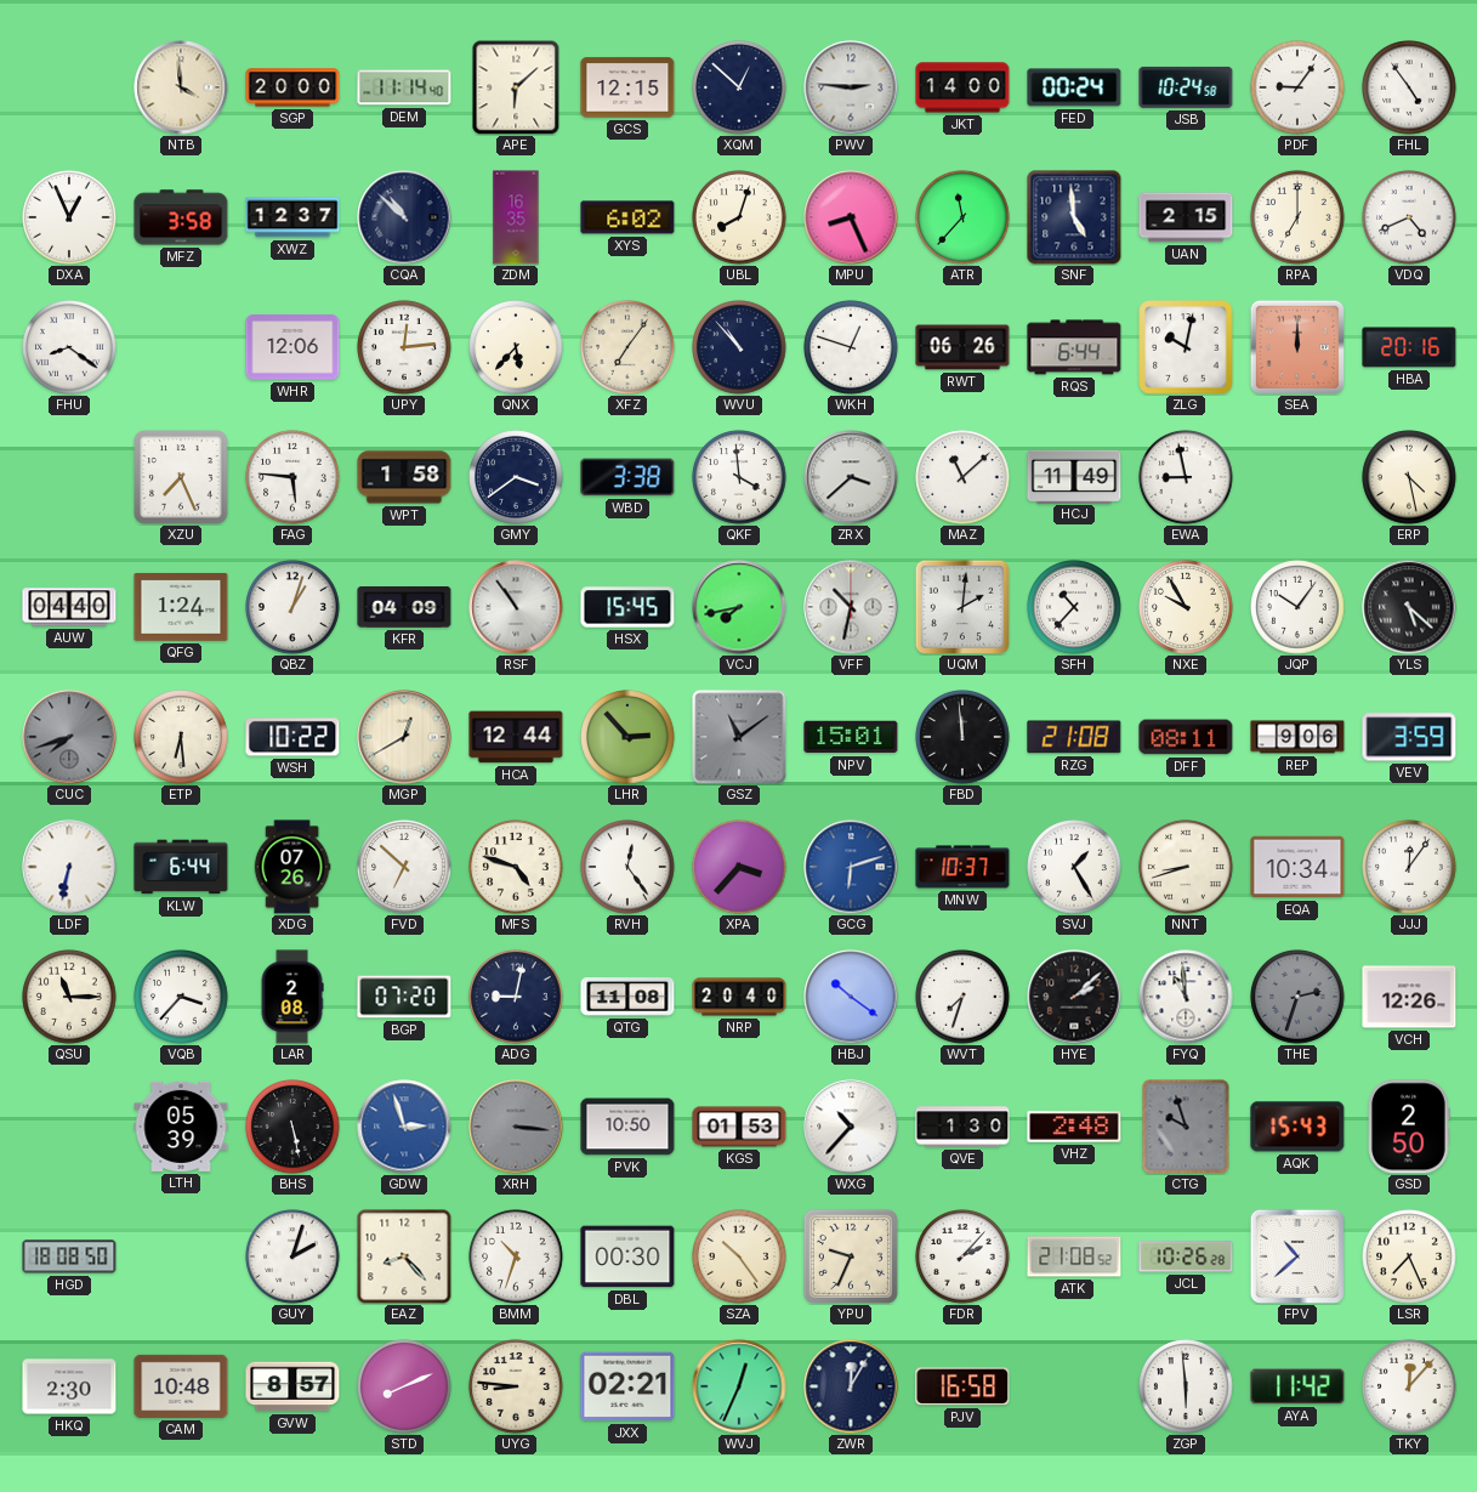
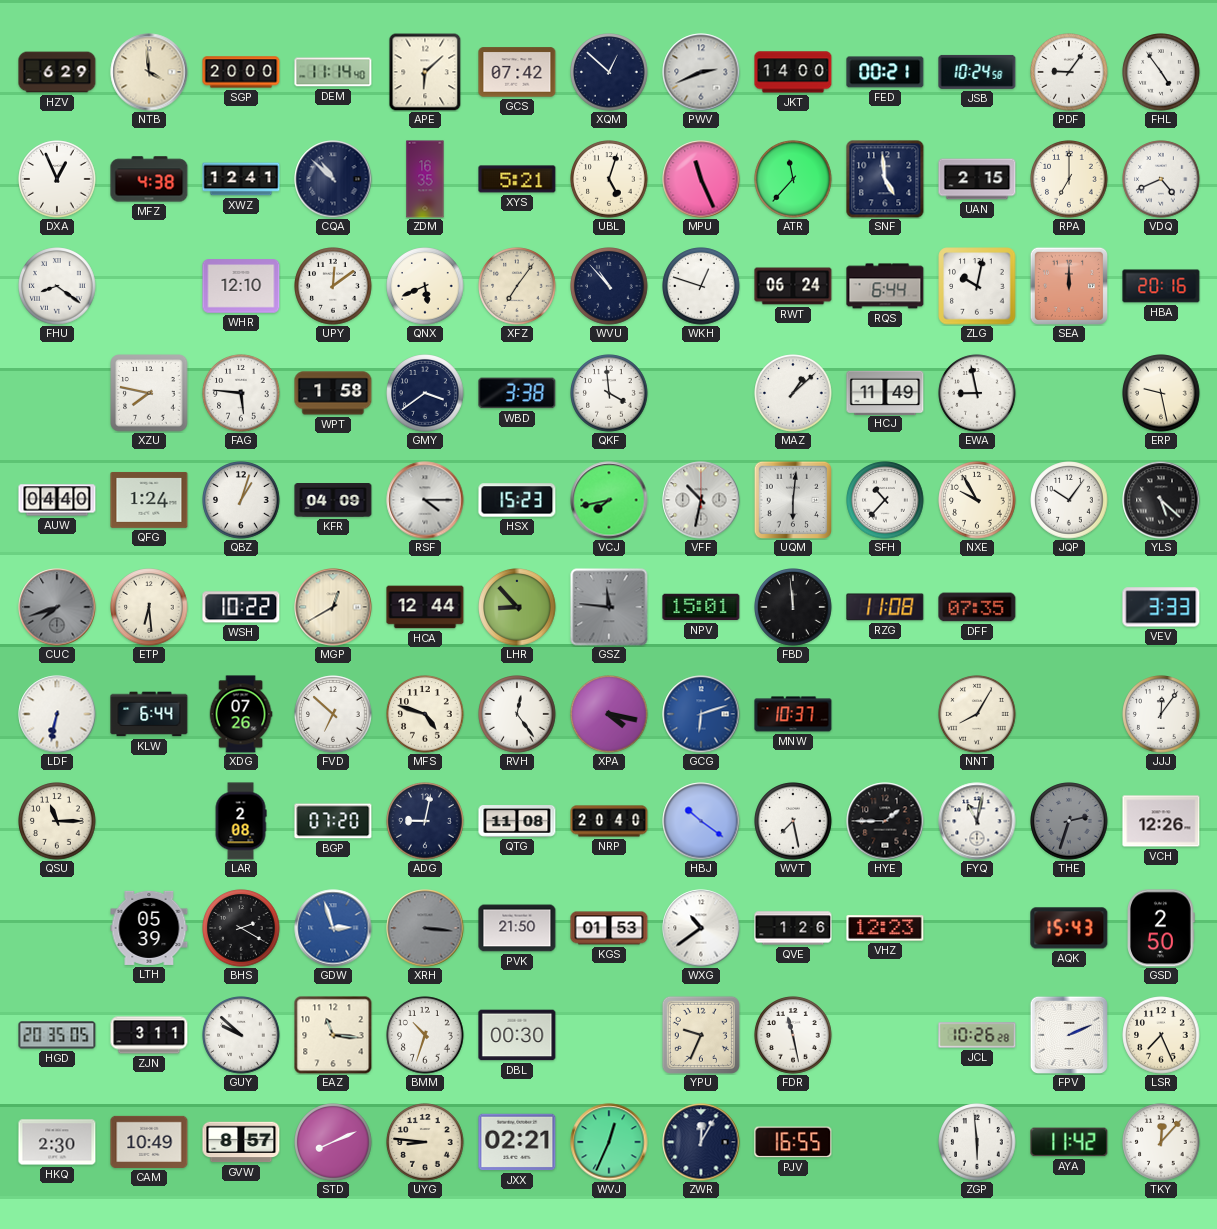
HZV: none -> 6:29
GCS: 12:15 -> 07:42
PWV: 2:46 -> 2:41
FED: 00:24 -> 00:21
MFZ: 3:58 -> 4:38
XWZ: 12:37 -> 12:41
XYS: 6:02 -> 5:21
UBL: 8:03 -> 5:03
MPU: 8:26 -> 11:26
WHR: 12:06 -> 12:10
UPY: 12:14 -> 12:09
QNX: 5:37 -> 5:41
RWT: 06:26 -> 06:24
XZU: 7:26 -> 7:47
ZRX: 3:38 -> none
MAZ: 11:08 -> 1:08
ERP: 4:28 -> 9:28
RSF: 10:54 -> 4:15
HSX: 15:45 -> 15:23
UQM: 2:01 -> 6:01
LHR: 2:53 -> 8:53
GSZ: 11:09 -> 11:46
RZG: 21:08 -> 11:08
DFF: 08:11 -> 07:35
REP: 9:06 -> none
VEV: 3:59 -> 3:33
XPA: 3:37 -> 4:17
SVJ: 1:25 -> none
NNT: 8:42 -> 8:05
EQA: 10:34 -> none
VQB: 3:37 -> none
WVT: 7:33 -> 7:28
HYE: 2:08 -> 1:45
FYQ: 10:59 -> 11:02
BHS: 5:28 -> 2:20
PVK: 10:50 -> 21:50
WXG: 10:37 -> 10:39
QVE: 1:30 -> 1:26
VHZ: 2:48 -> 12:23
CTG: 9:57 -> none
HGD: 18:08 -> 20:35
ZJN: none -> 3:11
GUY: 2:03 -> 9:52
EAZ: 8:23 -> 11:16
SZA: 10:24 -> none
FDR: 2:07 -> 11:28
ATK: 21:08 -> none
FPV: 10:38 -> 2:11
CAM: 10:48 -> 10:49
PJV: 16:58 -> 16:55
